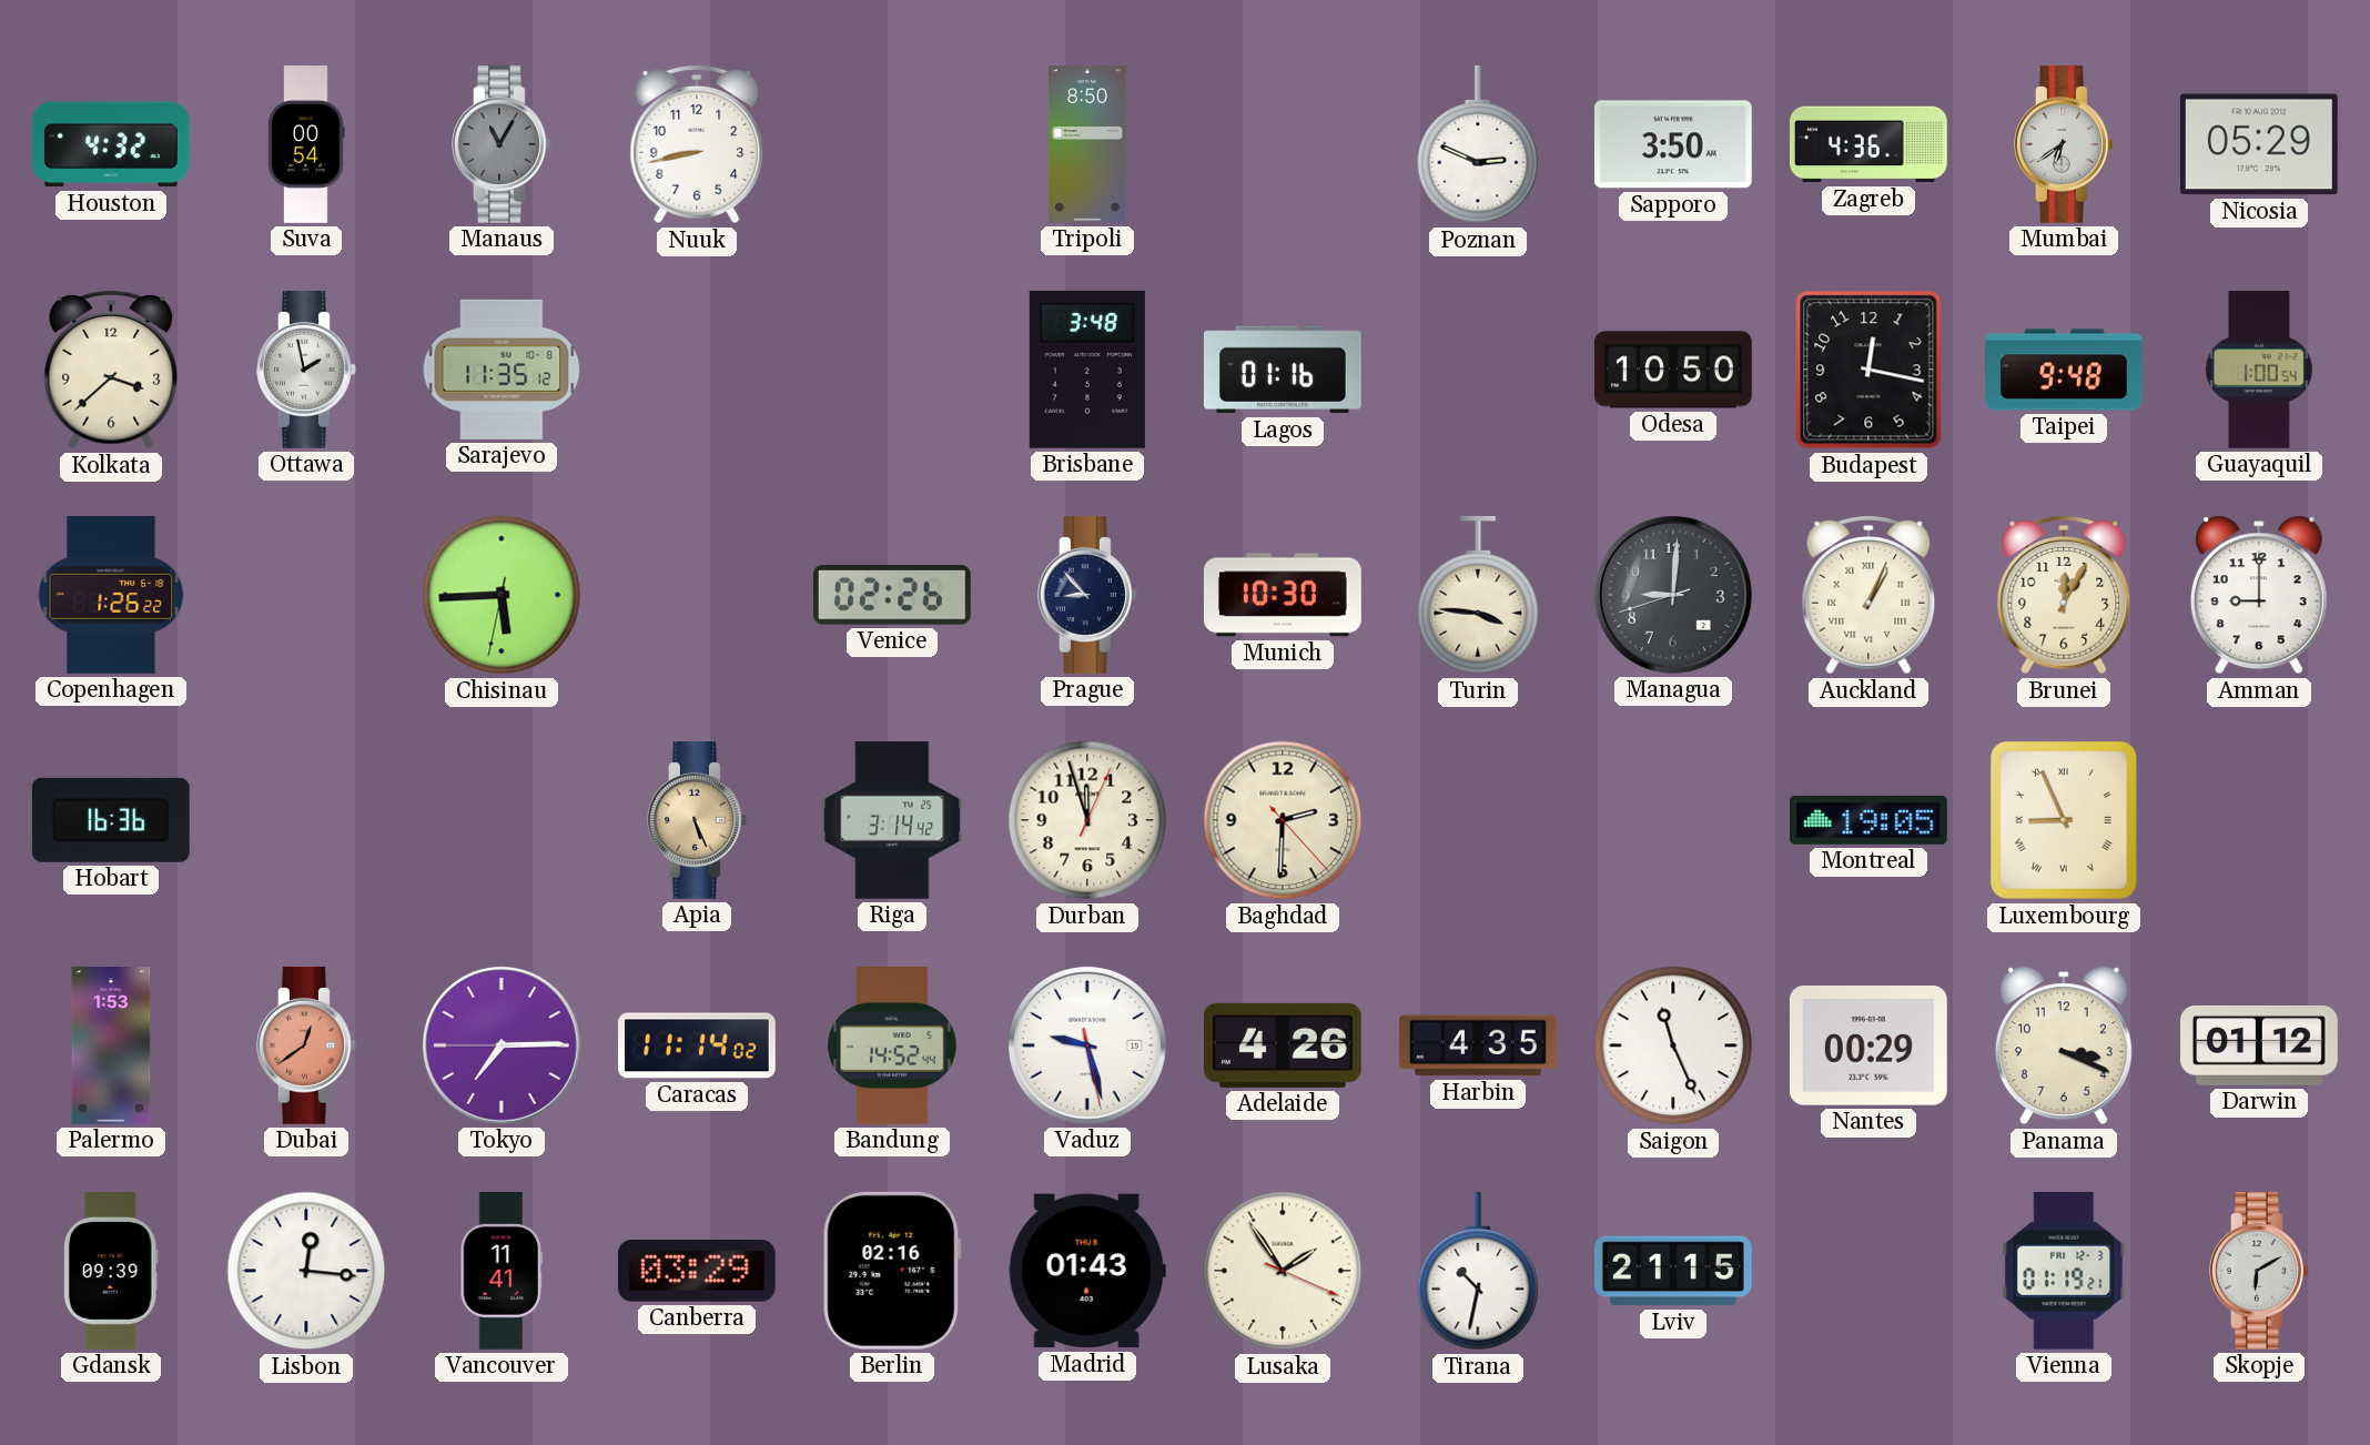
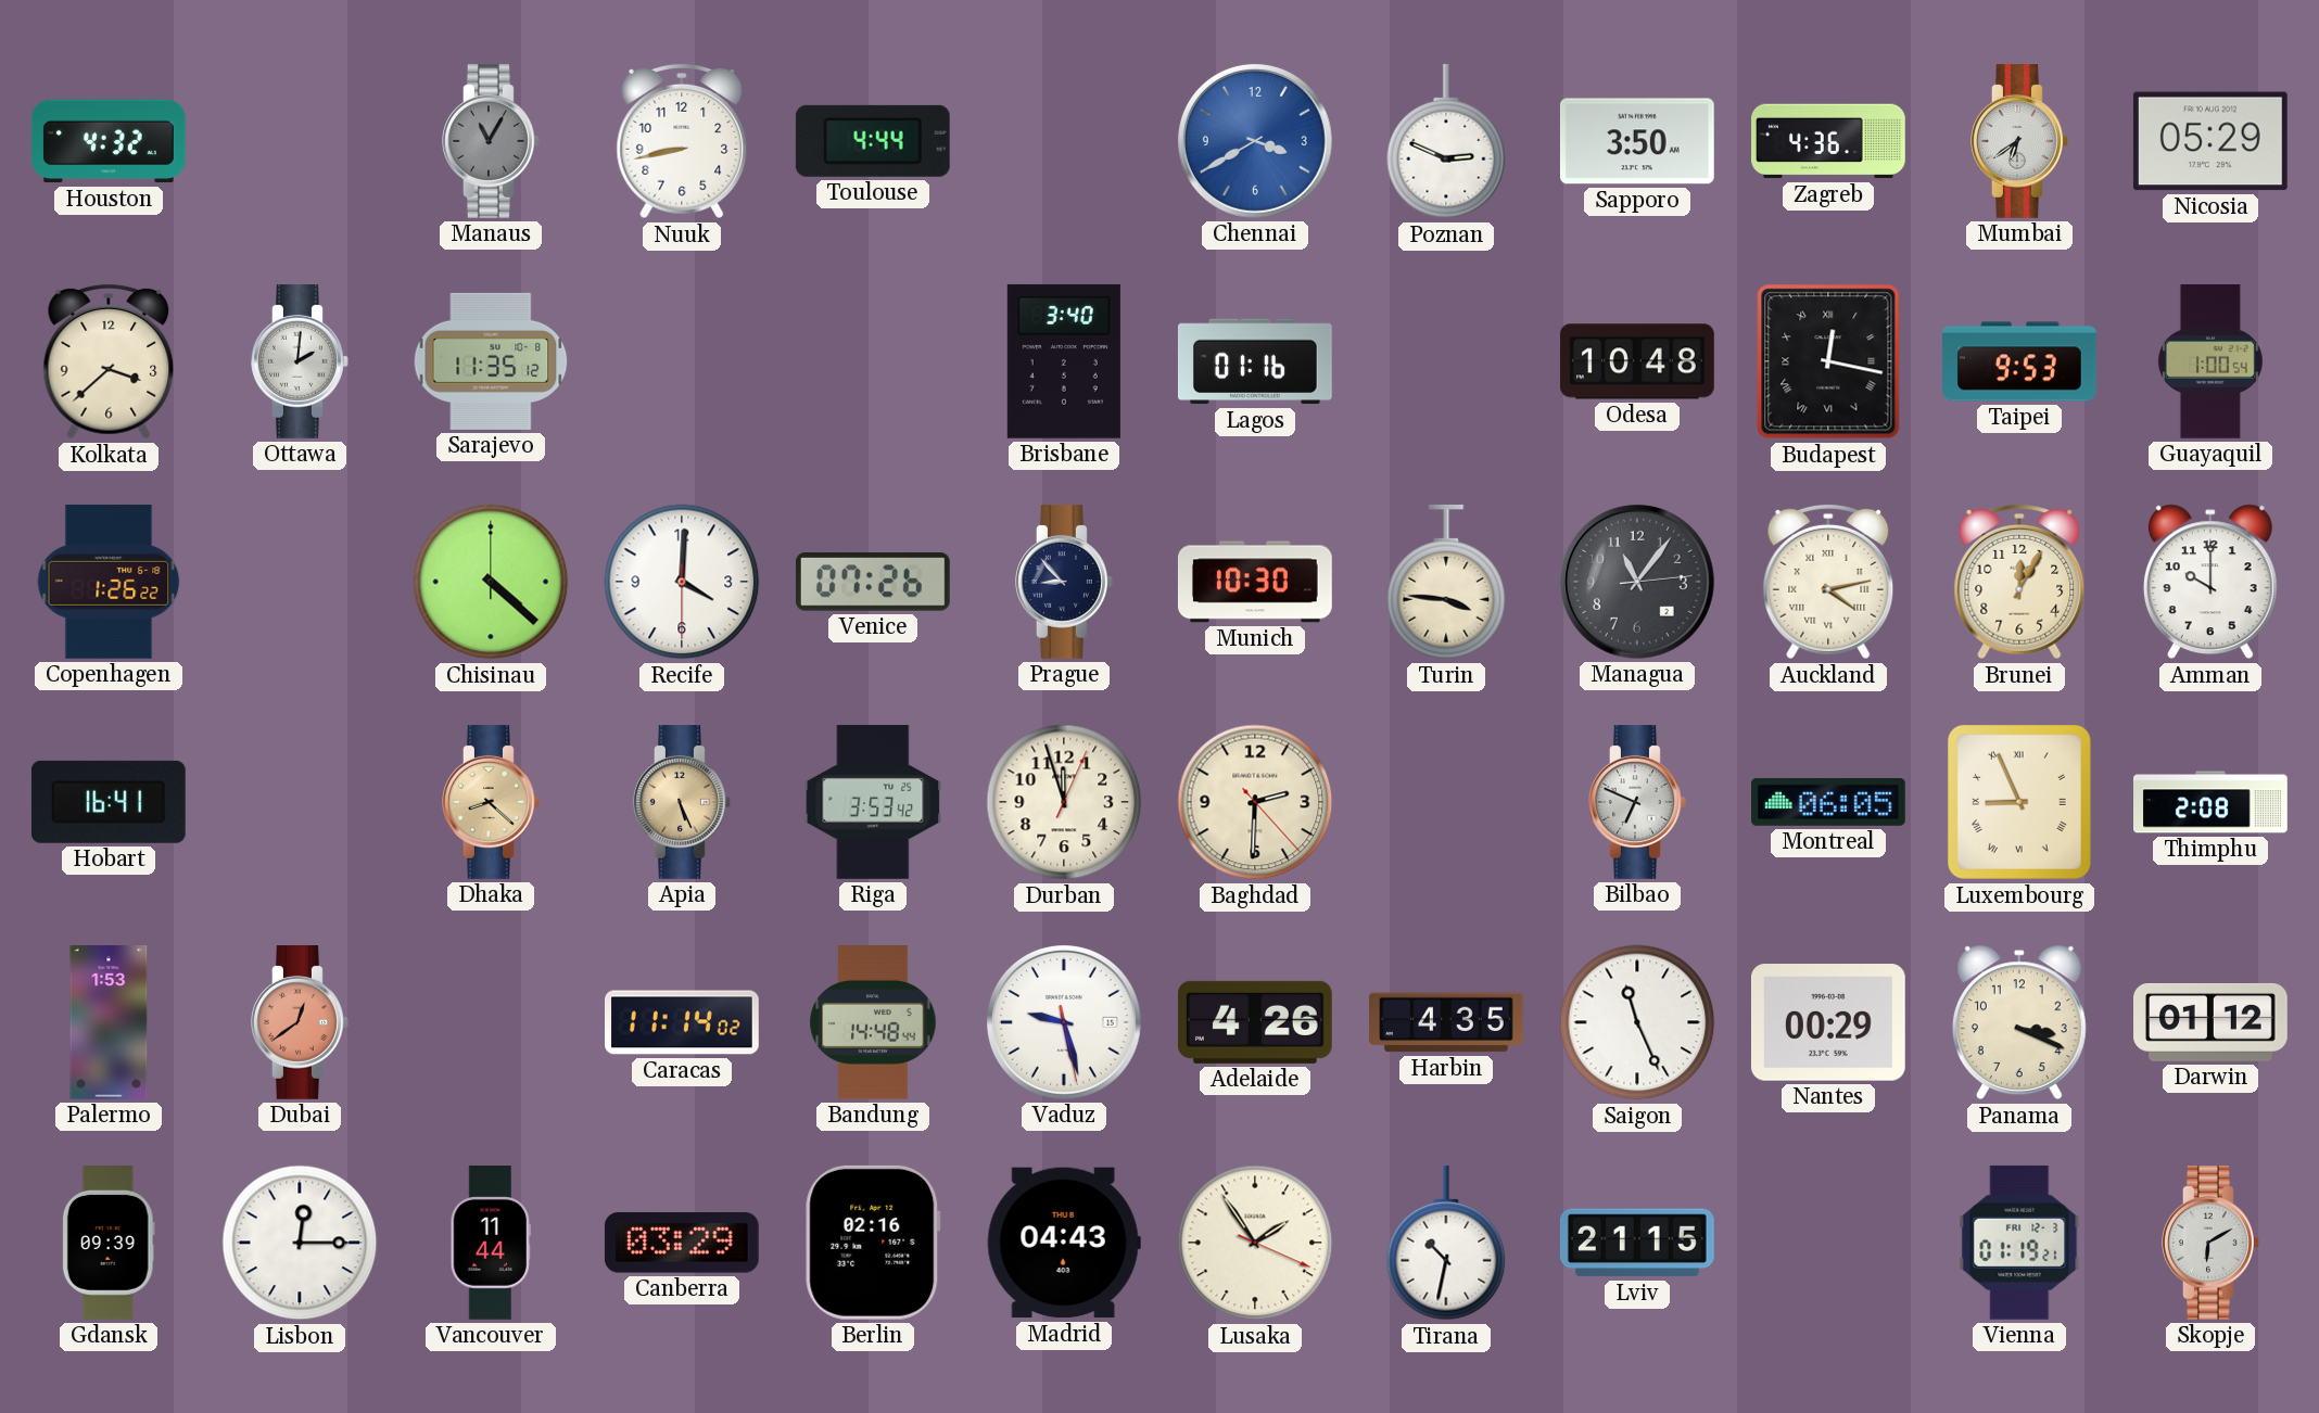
Suva: 00:54 -> none
Toulouse: none -> 4:44
Tripoli: 8:50 -> none
Chennai: none -> 3:40
Ottawa: 1:58 -> 2:01
Brisbane: 3:48 -> 3:40
Odesa: 10:50 -> 10:48
Budapest numerals: Arabic -> Roman
Taipei: 9:48 -> 9:53
Chisinau: 5:44 -> 4:22
Recife: none -> 4:00
Venice: 02:26 -> 07:26
Managua: 9:00 -> 11:06
Auckland: 1:04 -> 4:13
Amman: 9:00 -> 10:00
Hobart: 16:36 -> 16:41
Dhaka: none -> 8:22
Riga: 3:14 -> 3:53
Bilbao: none -> 6:49
Montreal: 19:05 -> 06:05
Thimphu: none -> 2:08
Tokyo: 7:14 -> none
Bandung: 14:52 -> 14:48
Lisbon: 12:16 -> 12:15
Vancouver: 11:41 -> 11:44
Madrid: 01:43 -> 04:43
